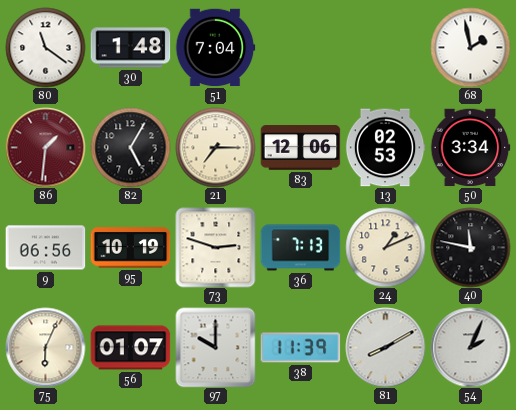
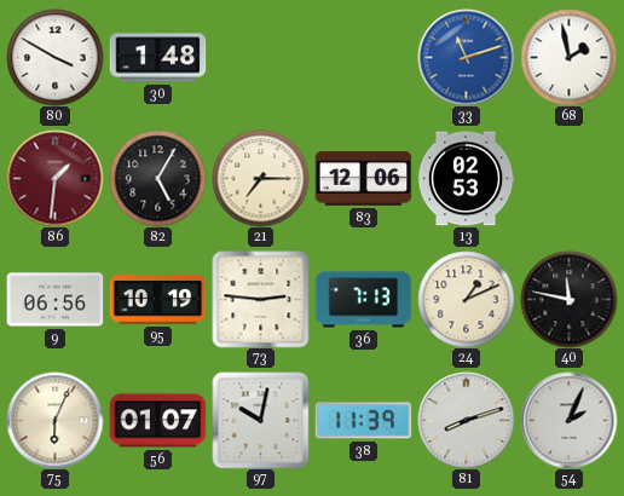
80: 11:21 -> 3:50
51: 7:04 -> none
33: none -> 11:12
50: 3:34 -> none
73: 2:48 -> 2:46
97: 10:00 -> 10:02
81: 8:10 -> 8:12
